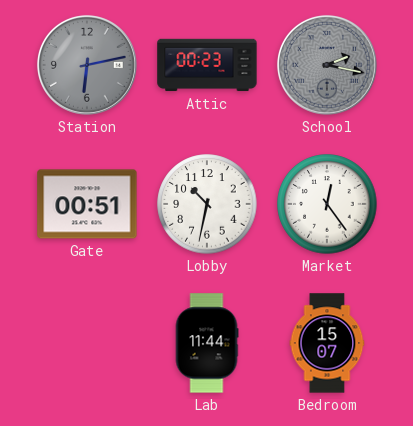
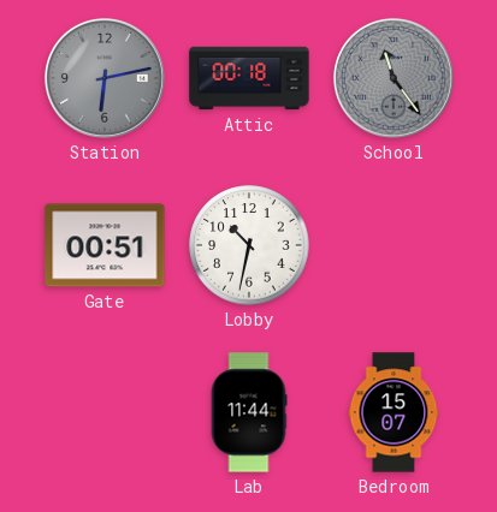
Attic: 00:23 -> 00:18
School: 2:17 -> 11:24
Market: 12:24 -> none
